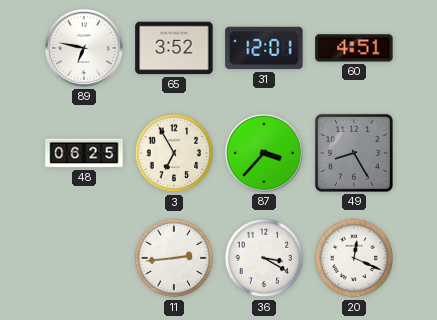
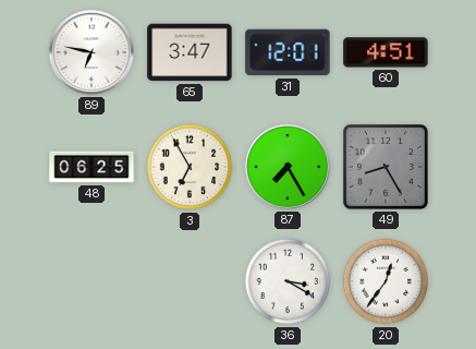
65: 3:52 -> 3:47
87: 3:37 -> 7:25
11: 2:44 -> none
20: 12:19 -> 12:36
